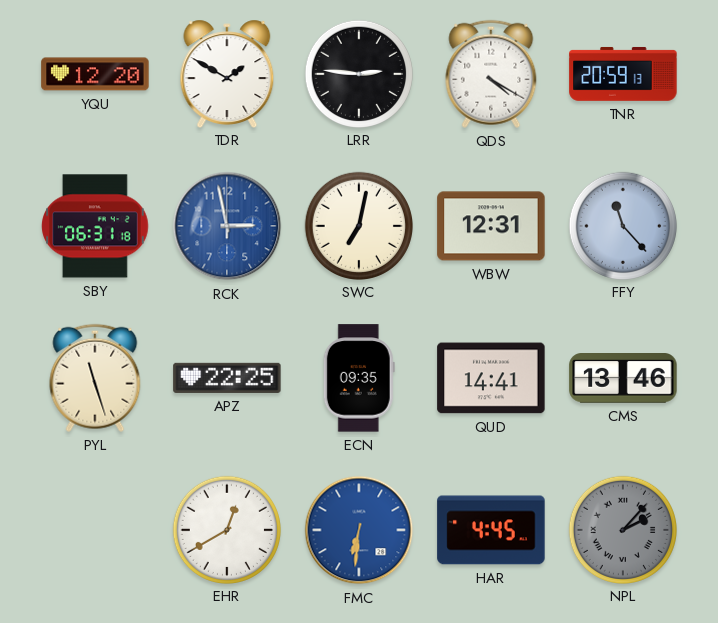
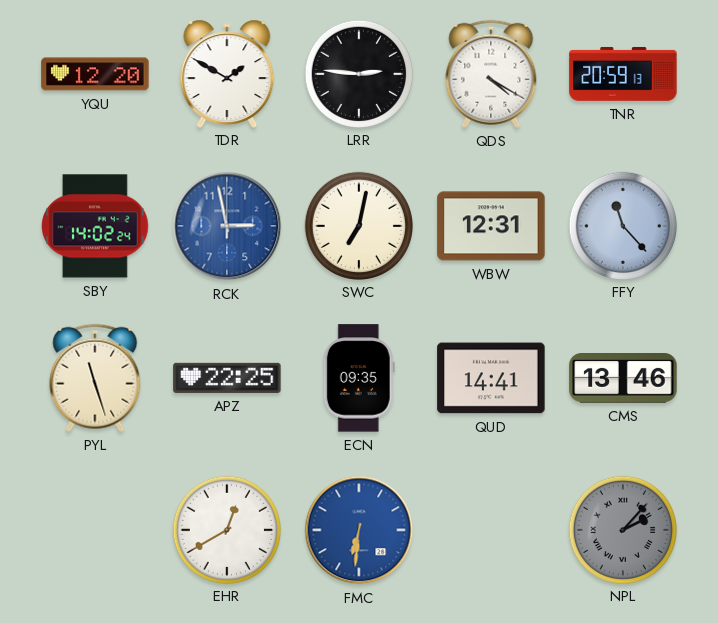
SBY: 06:31 -> 14:02
HAR: 4:45 -> none
